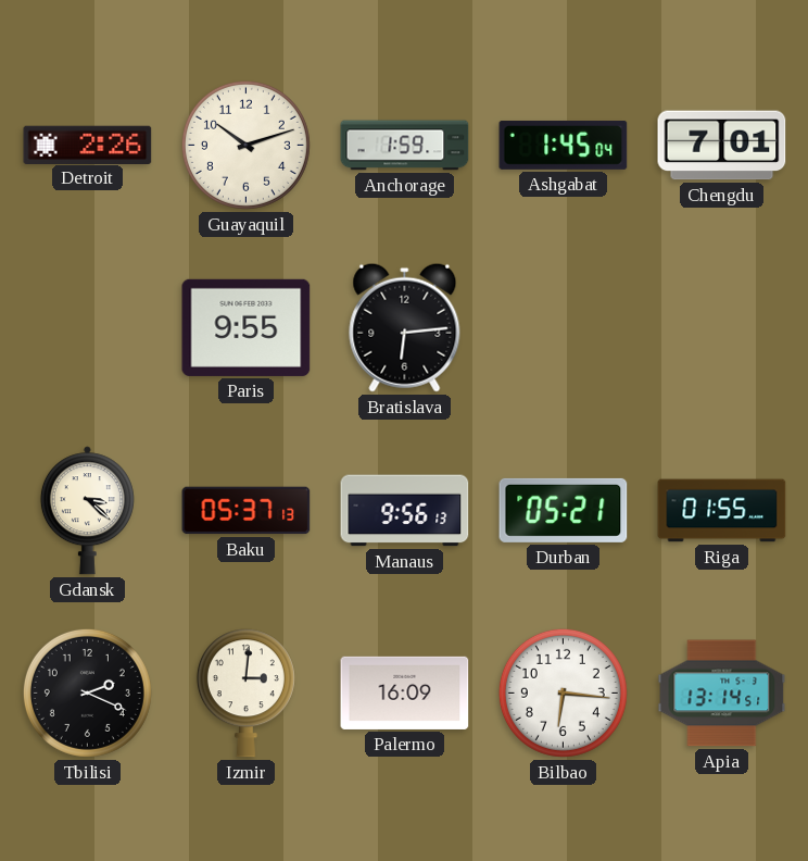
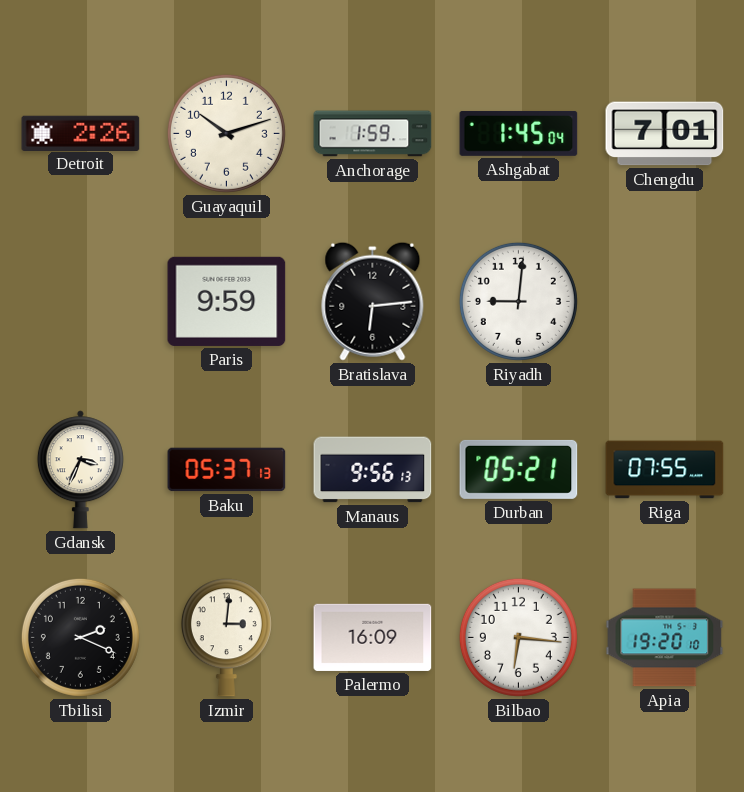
Paris: 9:55 -> 9:59
Riyadh: none -> 9:01
Gdansk: 3:22 -> 3:34
Riga: 01:55 -> 07:55
Apia: 13:14 -> 19:20
